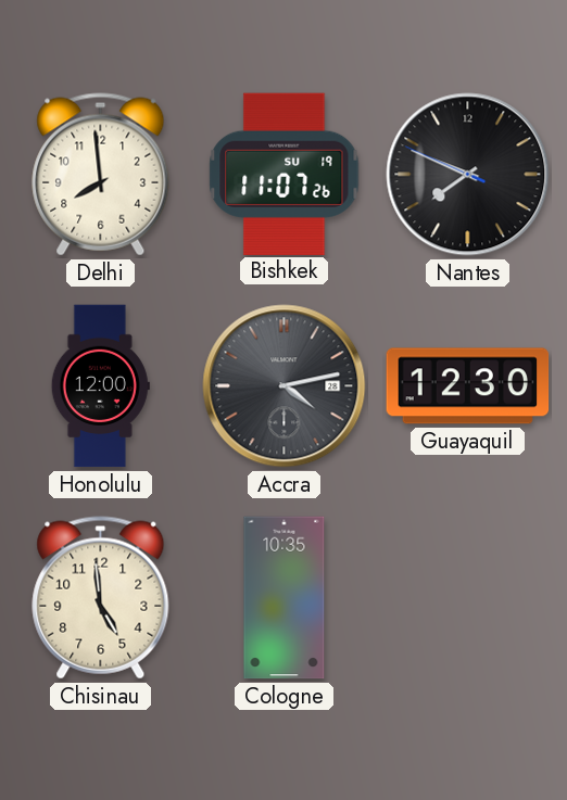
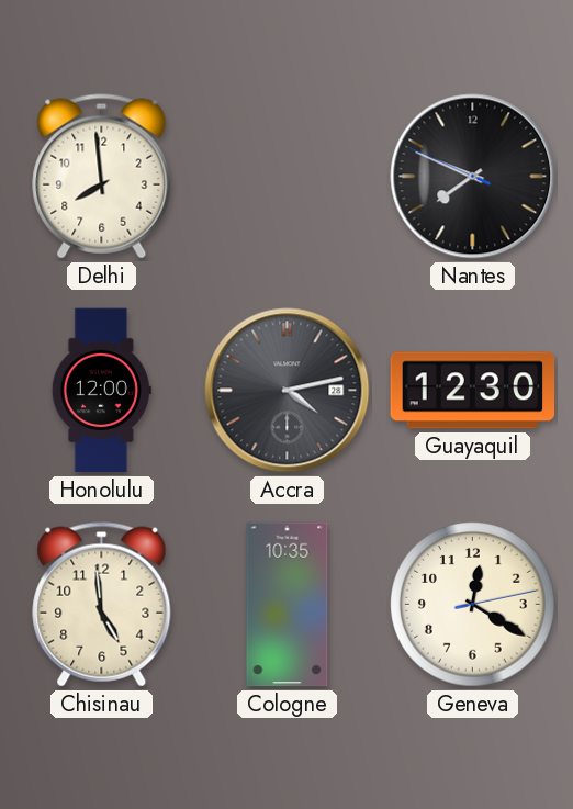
Bishkek: 11:07 -> none
Geneva: none -> 12:20
